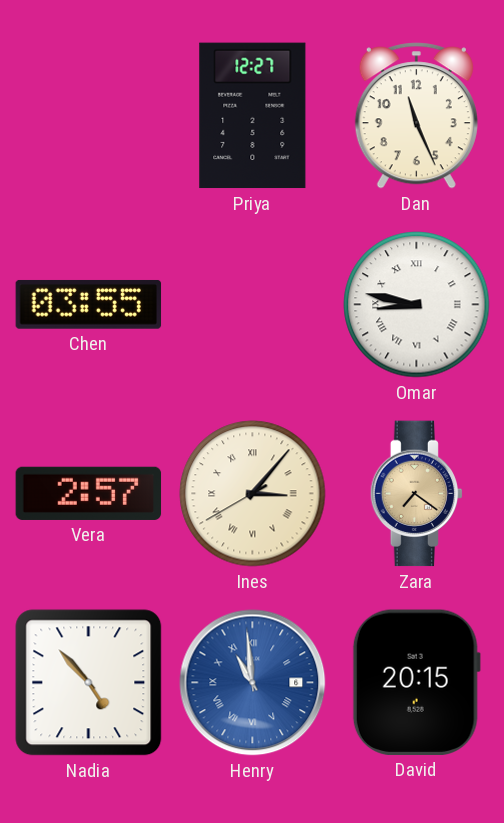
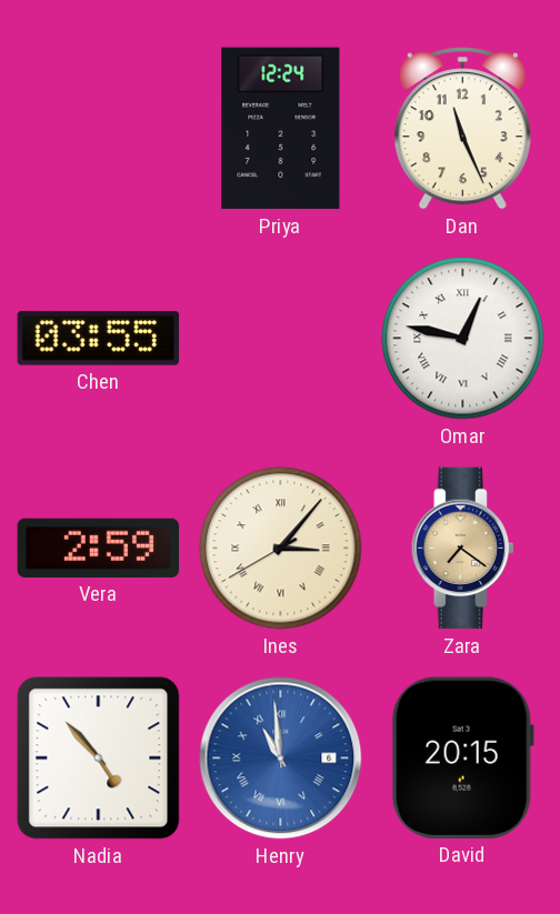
Priya: 12:27 -> 12:24
Omar: 8:47 -> 12:47
Vera: 2:57 -> 2:59
